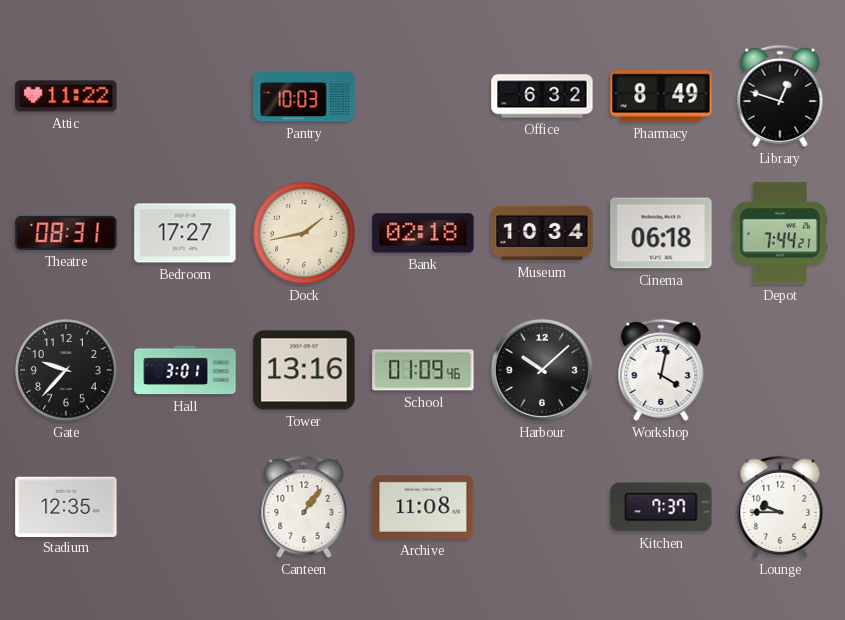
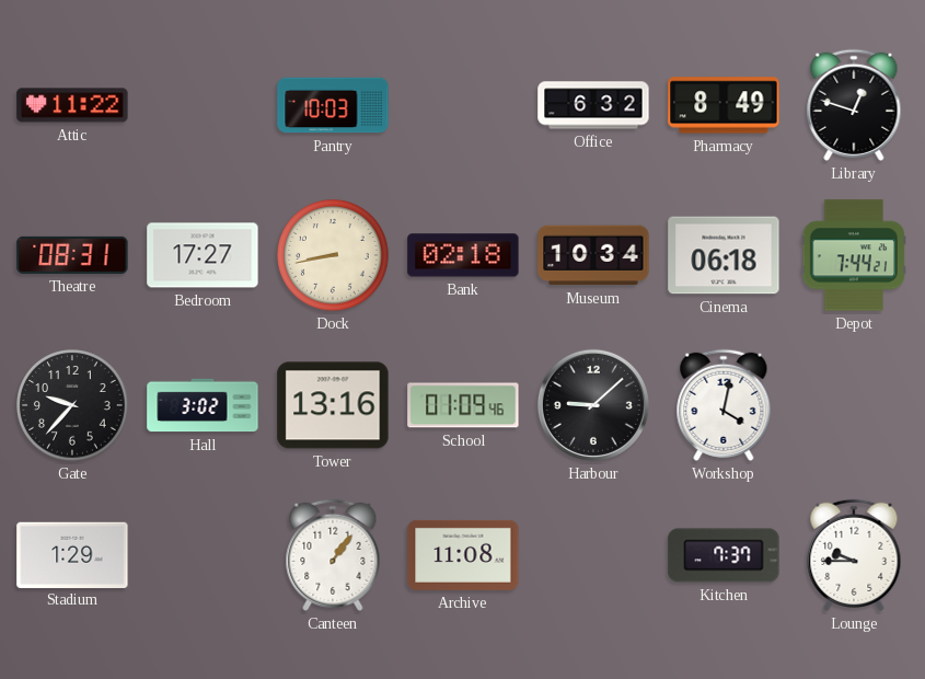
Dock: 1:43 -> 8:43
Hall: 3:01 -> 3:02
Harbour: 10:08 -> 9:08
Stadium: 12:35 -> 1:29
